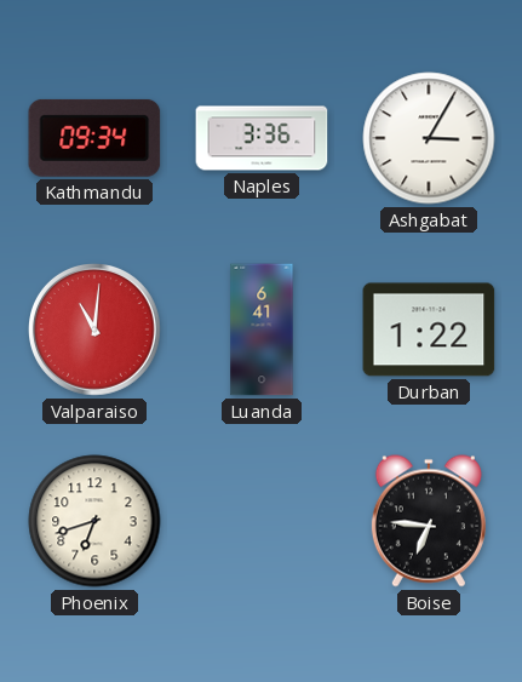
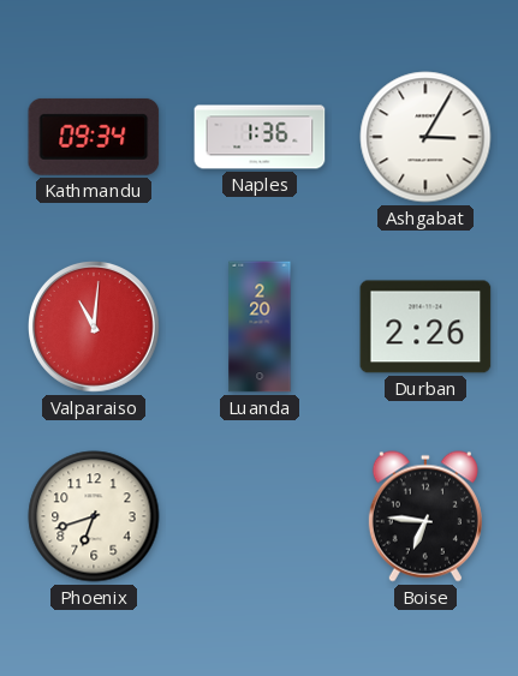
Naples: 3:36 -> 1:36
Luanda: 6:41 -> 2:20
Durban: 1:22 -> 2:26
